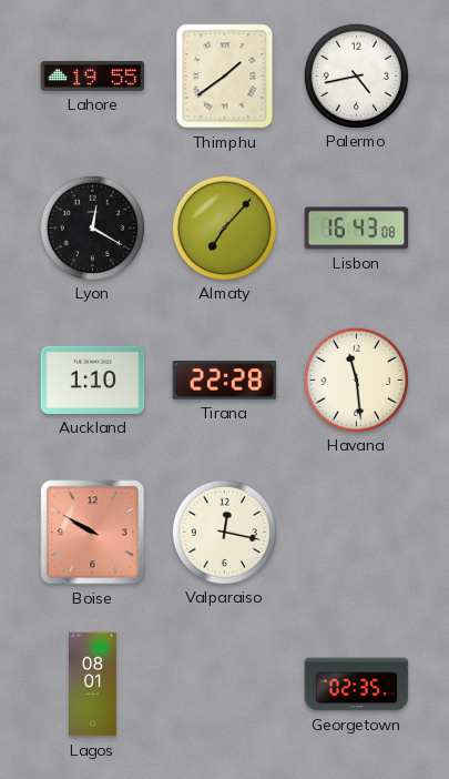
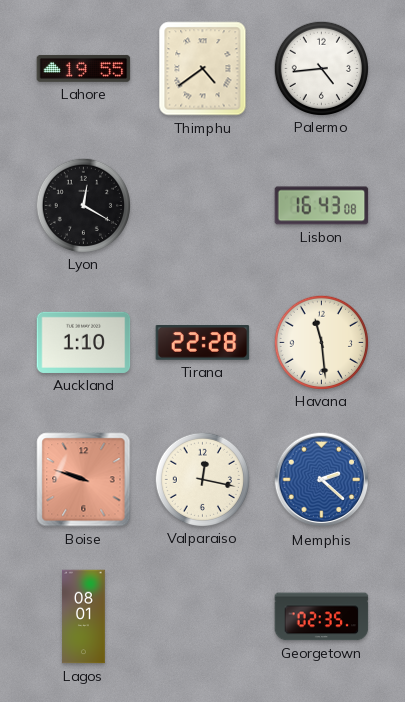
Thimphu: 1:39 -> 4:39
Palermo: 4:43 -> 4:44
Almaty: 7:07 -> none
Boise: 9:50 -> 9:48
Memphis: none -> 2:22
